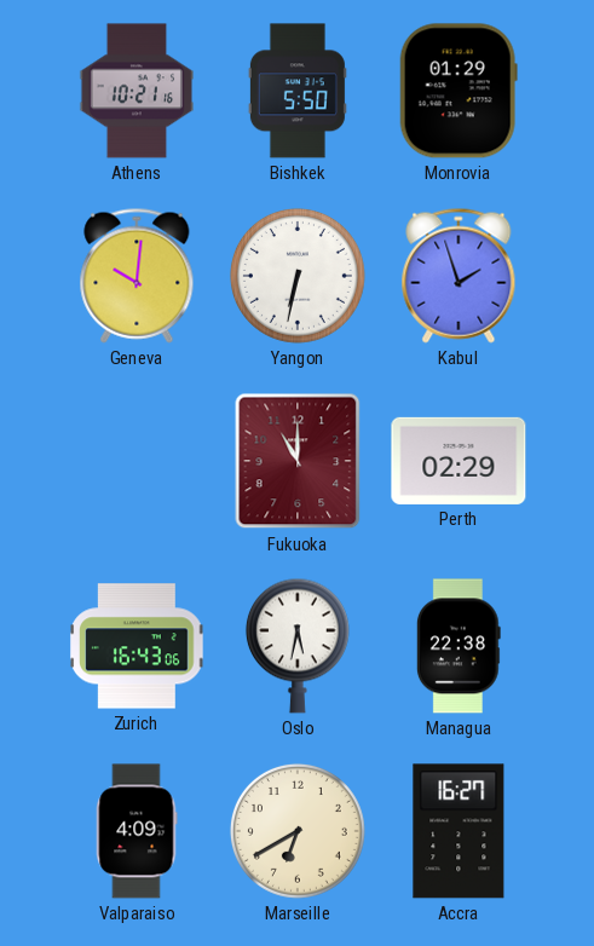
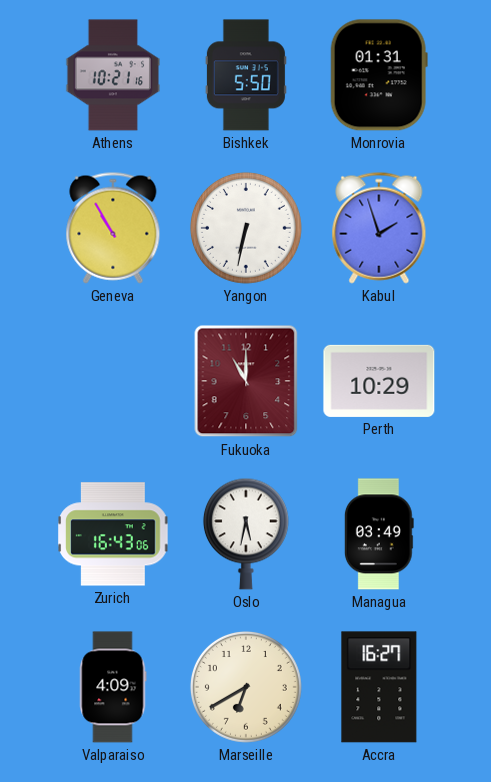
Monrovia: 01:29 -> 01:31
Geneva: 10:01 -> 10:55
Perth: 02:29 -> 10:29
Managua: 22:38 -> 03:49
